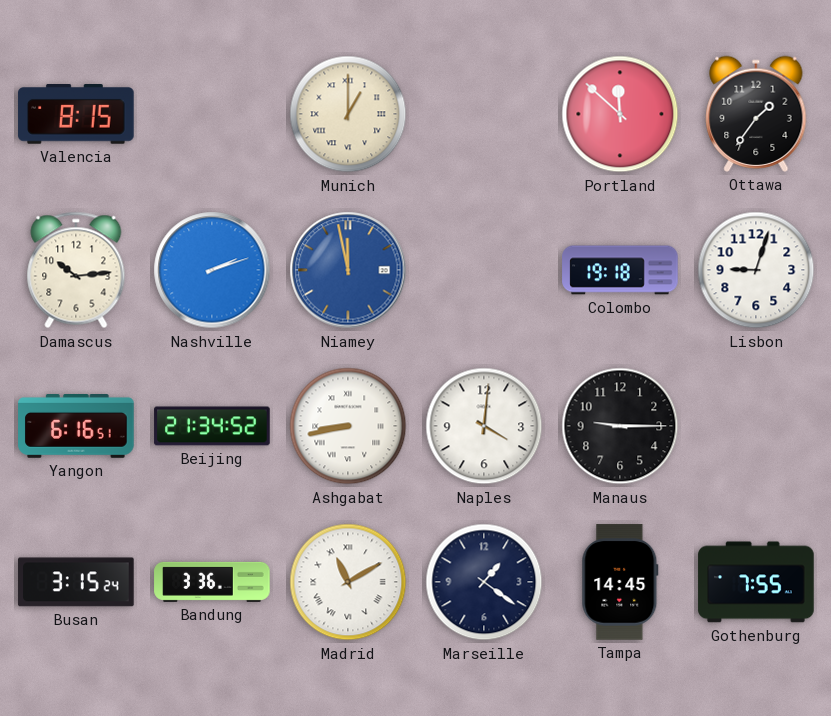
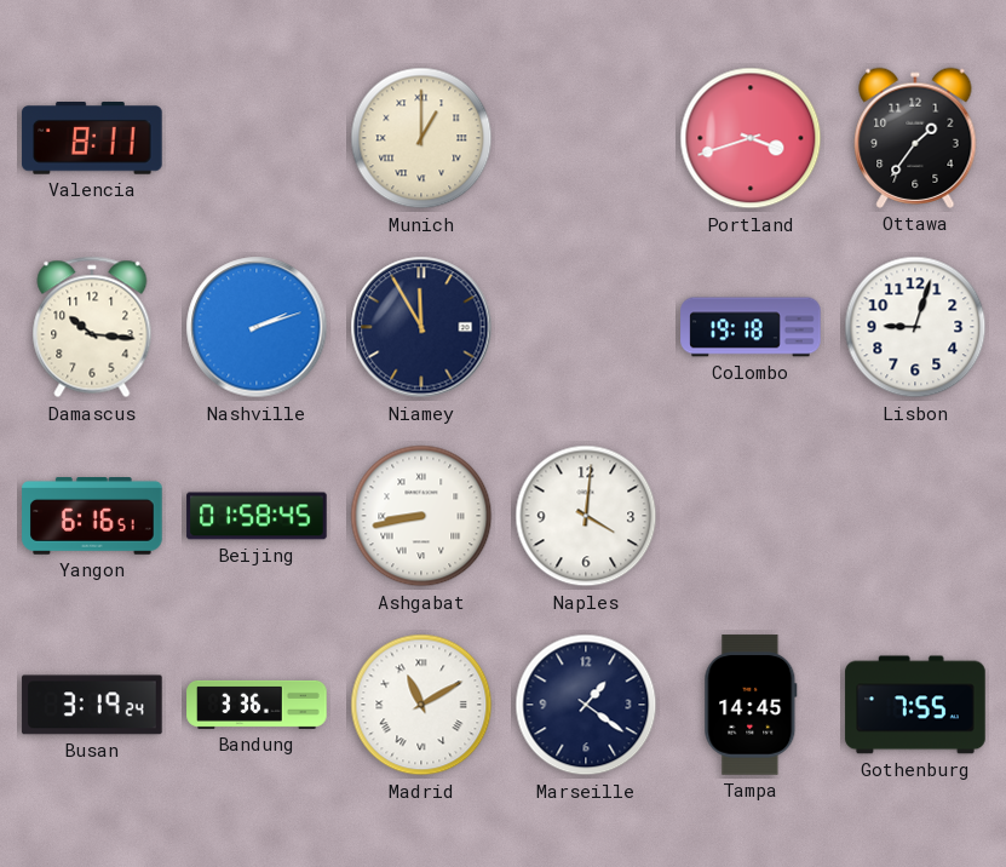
Valencia: 8:15 -> 8:11
Portland: 11:52 -> 3:42
Damascus: 10:14 -> 10:16
Niamey: 11:58 -> 11:55
Niamey dial: blue -> navy
Beijing: 21:34 -> 01:58
Manaus: 9:15 -> none
Busan: 3:15 -> 3:19
